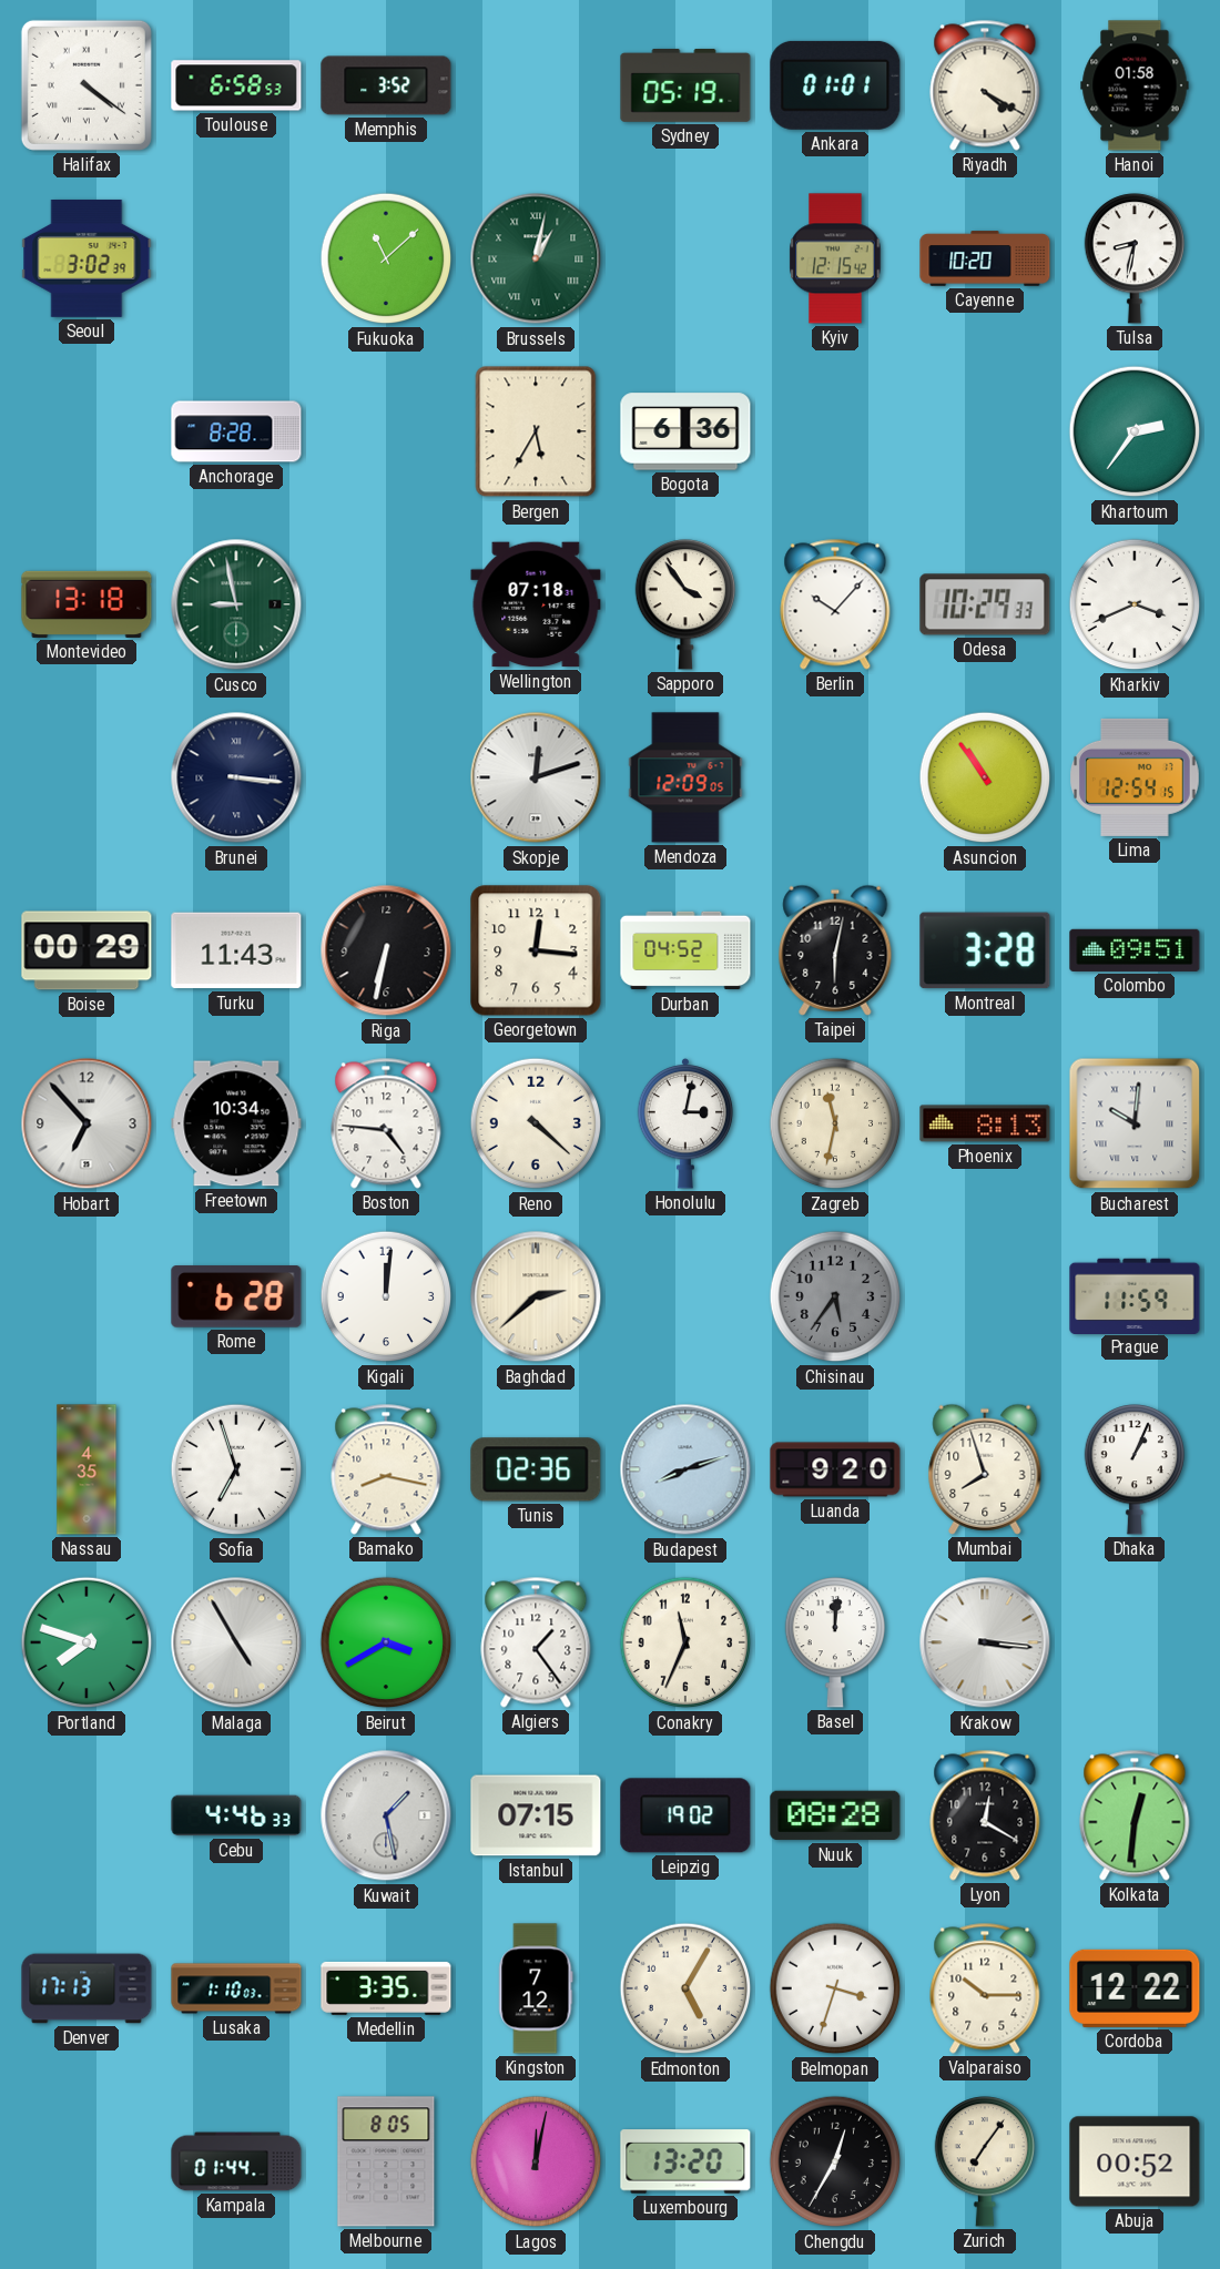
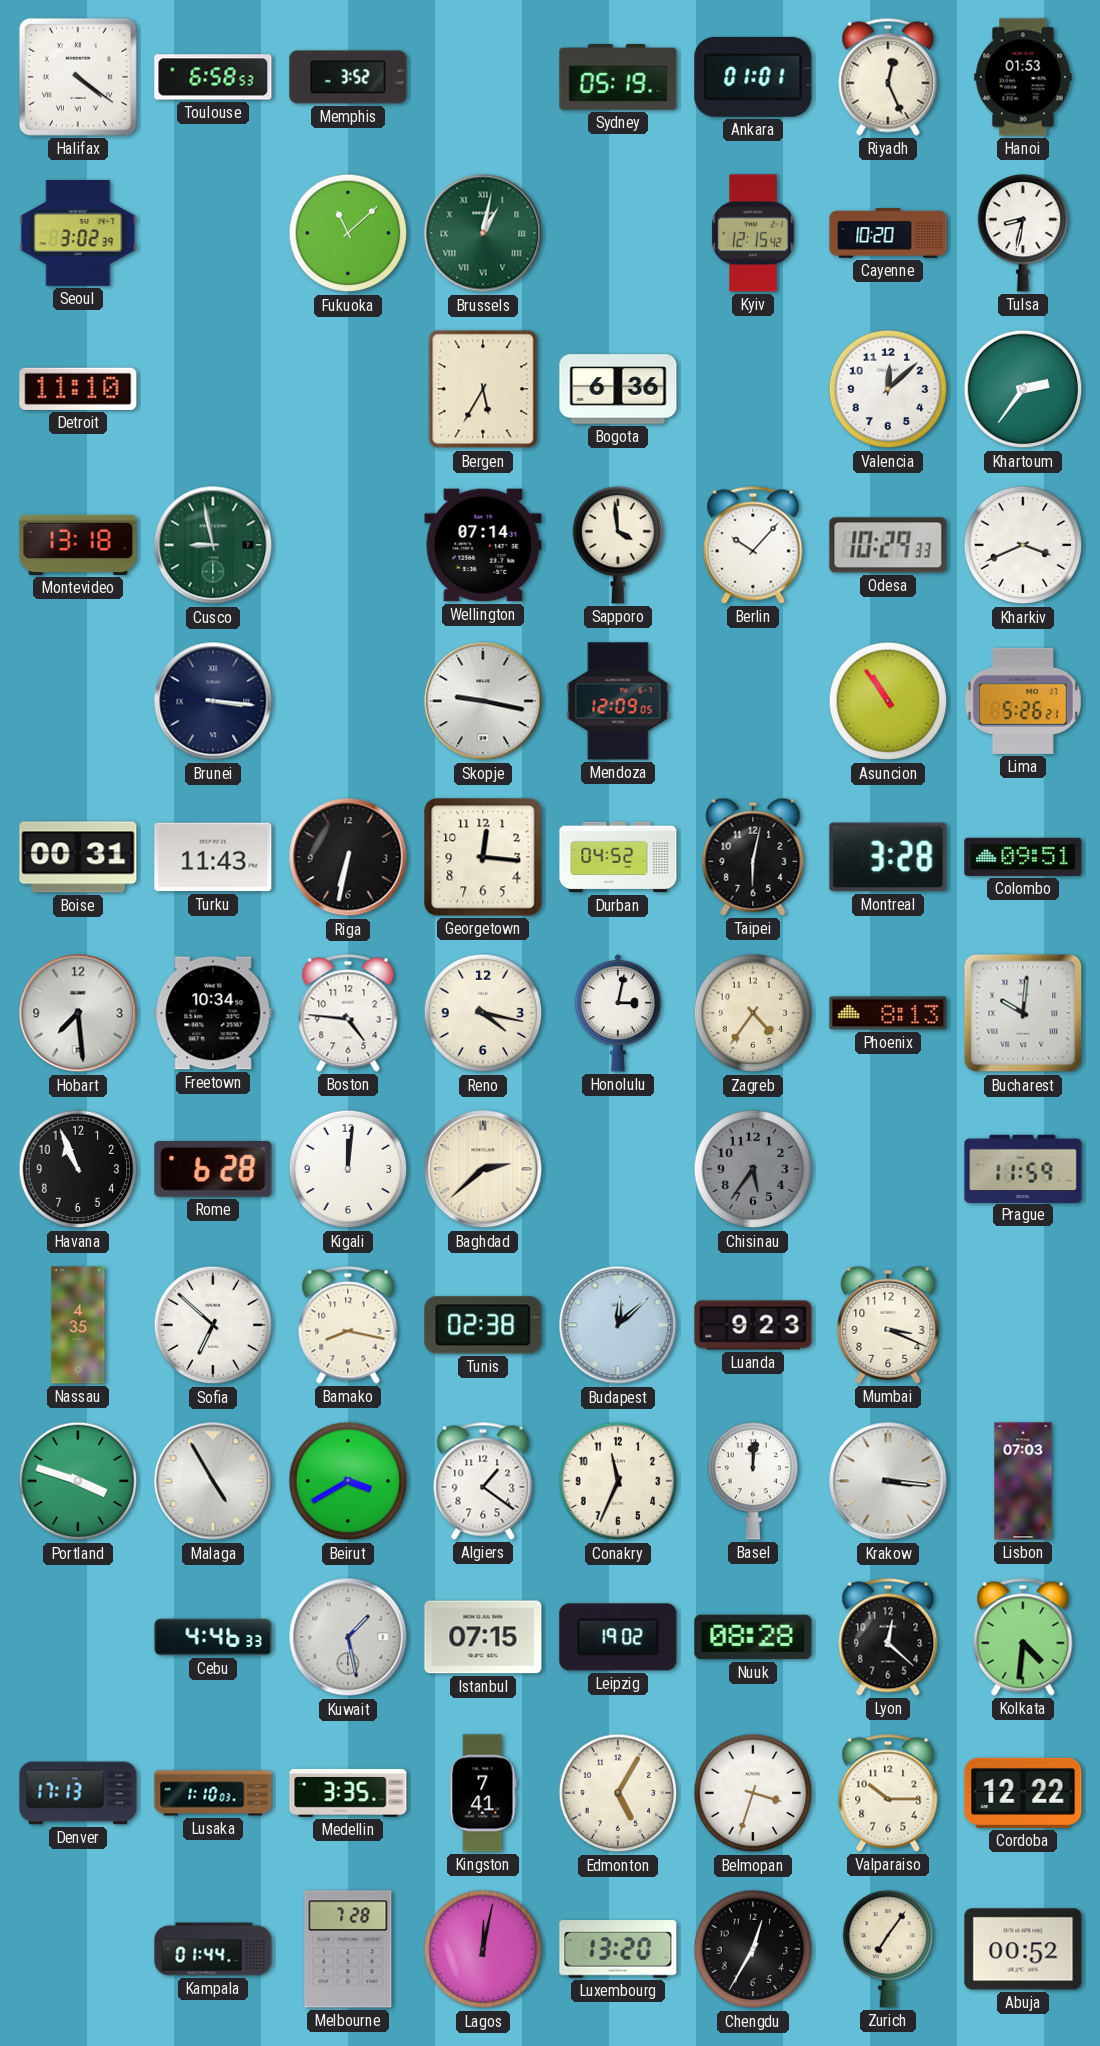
Riyadh: 4:20 -> 12:26
Hanoi: 01:58 -> 01:53
Detroit: none -> 11:10
Anchorage: 8:28 -> none
Valencia: none -> 12:08
Wellington: 07:18 -> 07:14
Sapporo: 3:54 -> 3:59
Skopje: 12:12 -> 9:17
Lima: 12:54 -> 5:26
Boise: 00:29 -> 00:31
Hobart: 6:53 -> 7:29
Reno: 4:22 -> 4:17
Zagreb: 11:32 -> 4:36
Havana: none -> 10:56
Sofia: 6:57 -> 6:52
Tunis: 02:36 -> 02:38
Budapest: 8:12 -> 12:08
Luanda: 9:20 -> 9:23
Mumbai: 7:57 -> 3:19
Dhaka: 1:04 -> none
Portland: 7:48 -> 3:48
Algiers: 1:24 -> 1:21
Lisbon: none -> 07:03
Lyon: 12:20 -> 12:22
Kolkata: 12:31 -> 4:31
Kingston: 7:12 -> 7:41
Melbourne: 8:05 -> 7:28
